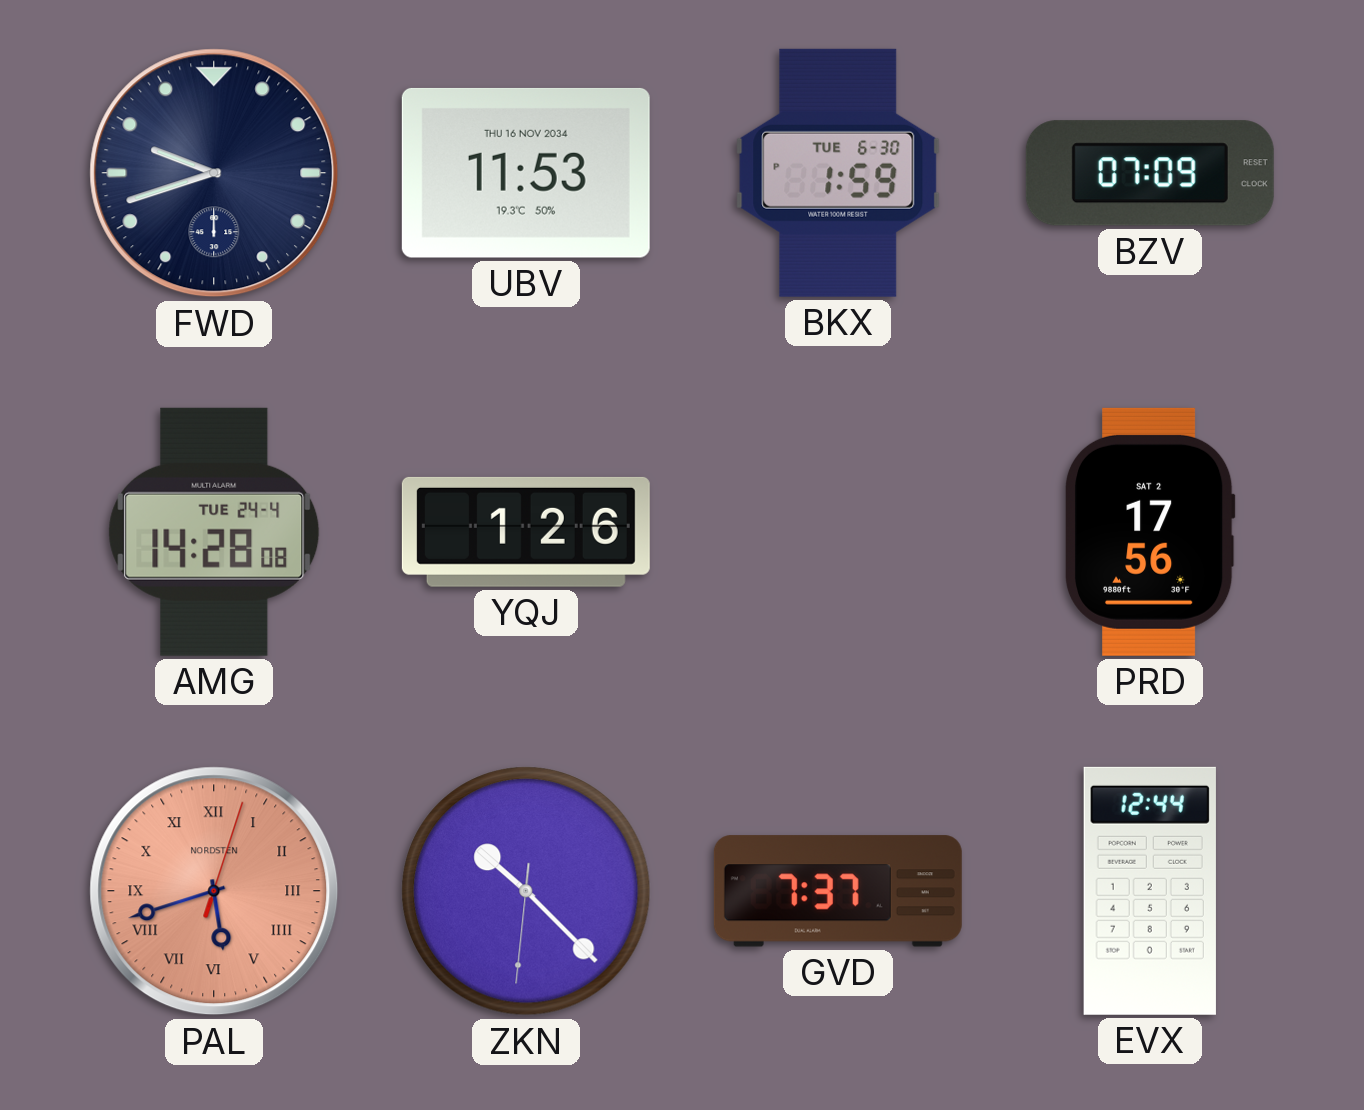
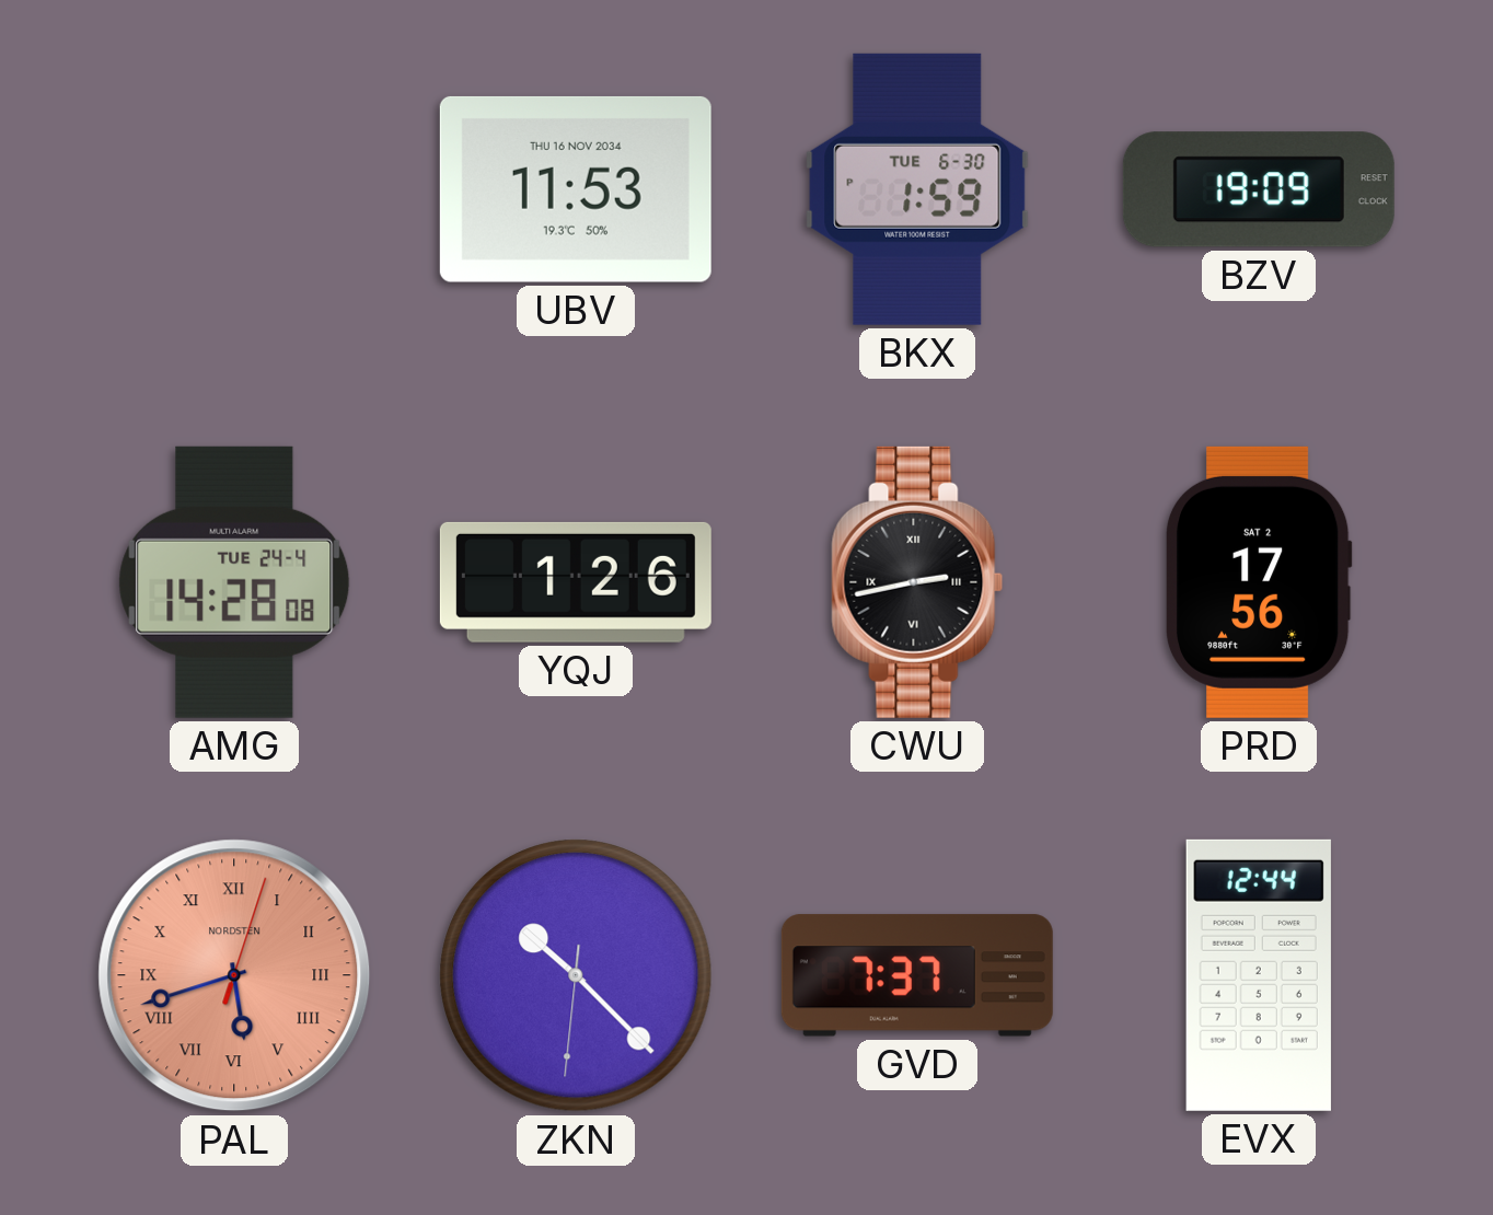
FWD: 9:42 -> none
BZV: 07:09 -> 19:09
CWU: none -> 2:43
